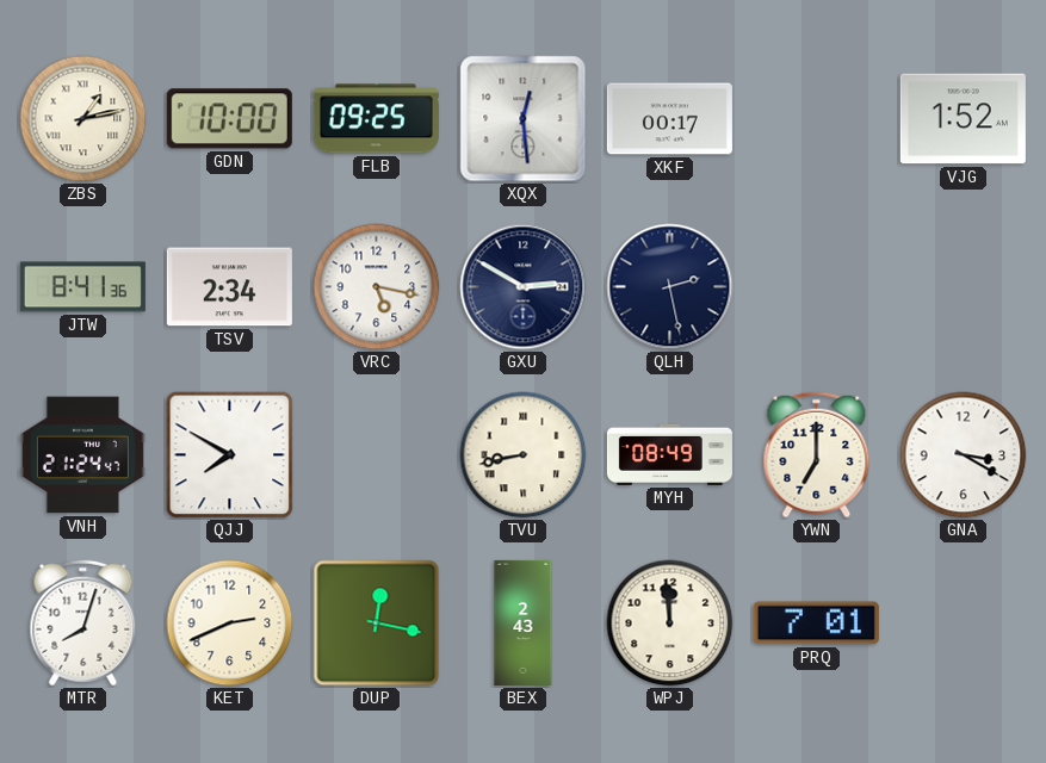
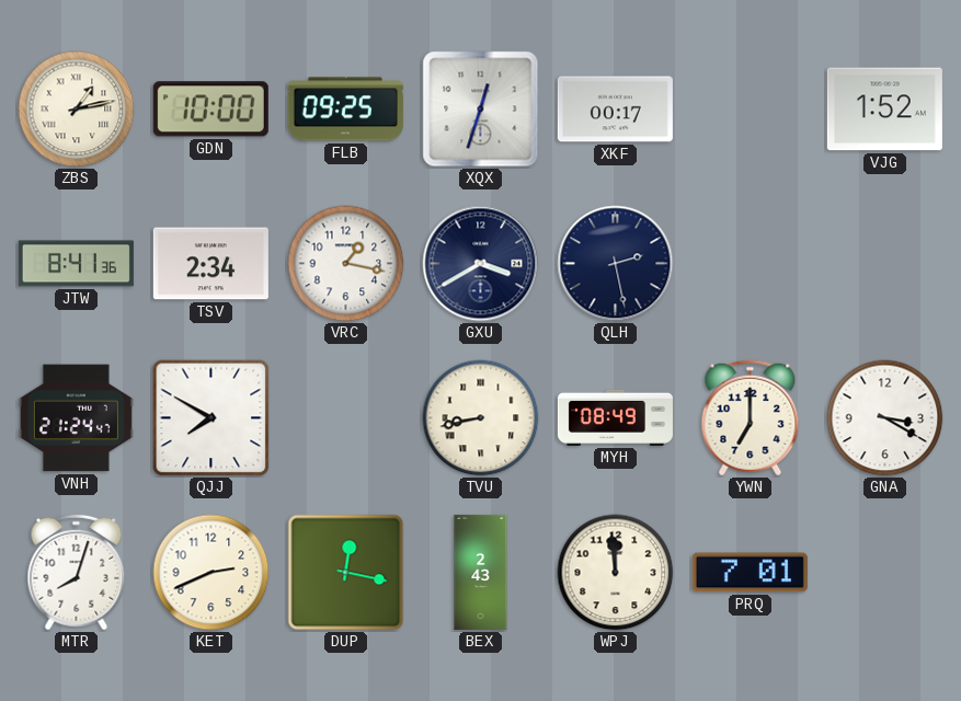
XQX: 12:29 -> 12:33
VRC: 5:17 -> 1:17
GXU: 2:50 -> 3:40
